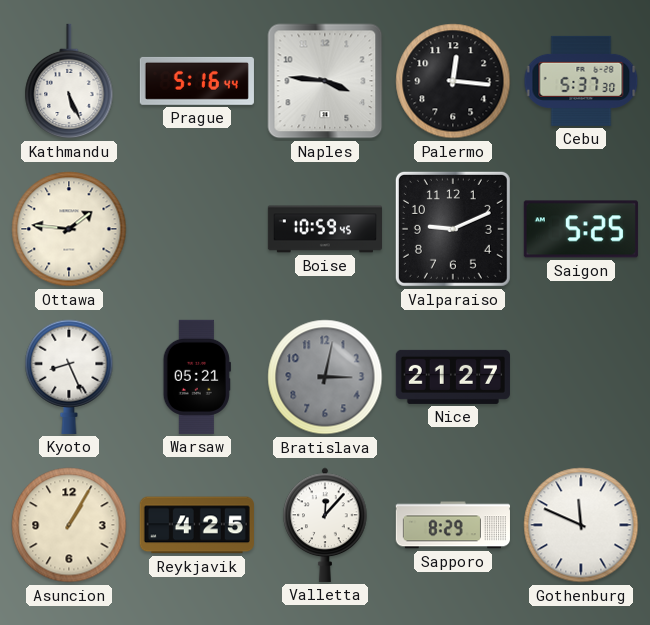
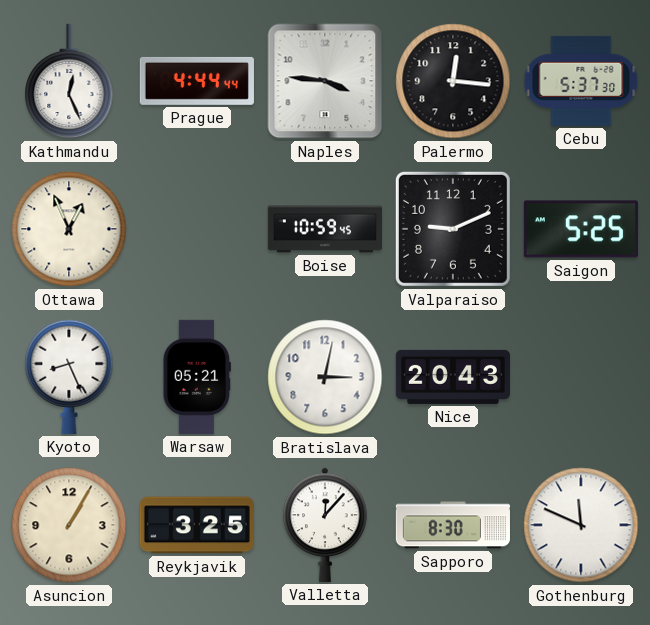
Kathmandu: 5:26 -> 12:26
Prague: 5:16 -> 4:44
Ottawa: 1:46 -> 12:56
Bratislava dial: grey -> white
Nice: 21:27 -> 20:43
Reykjavik: 4:25 -> 3:25
Sapporo: 8:29 -> 8:30
